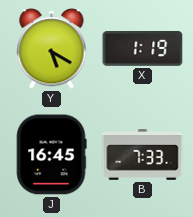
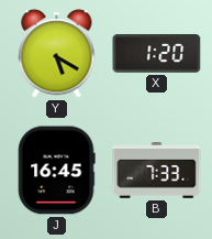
X: 1:19 -> 1:20
